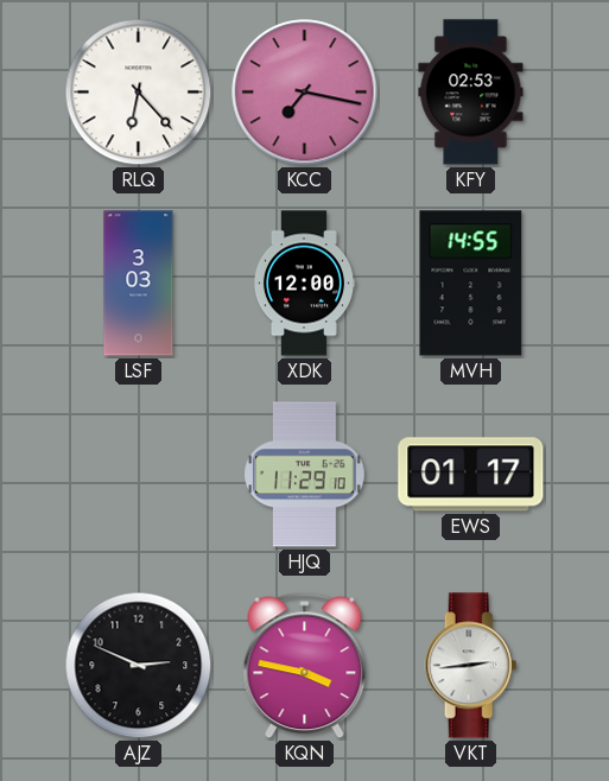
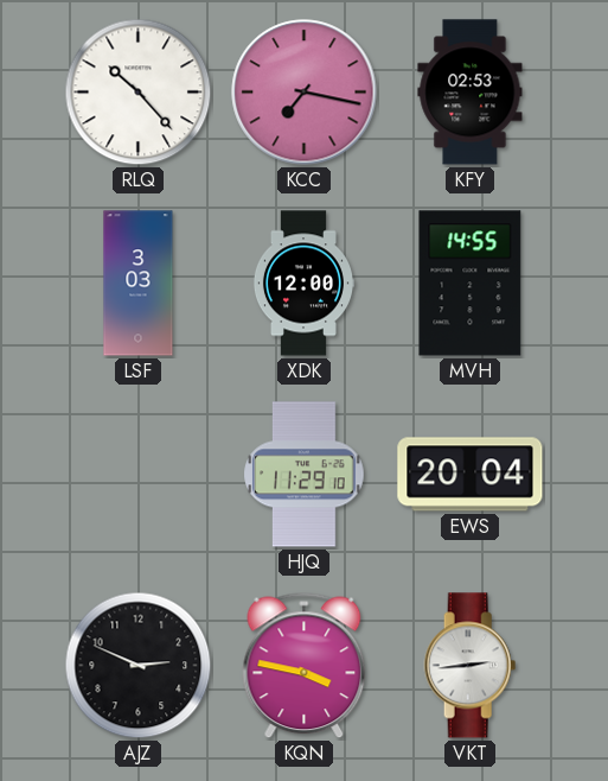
RLQ: 6:23 -> 10:23
EWS: 01:17 -> 20:04
